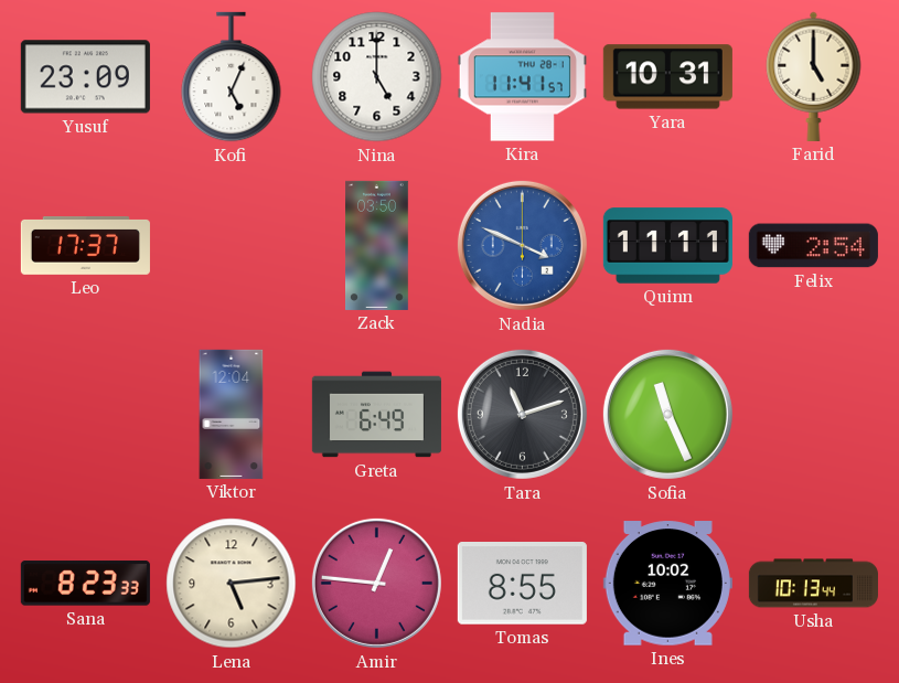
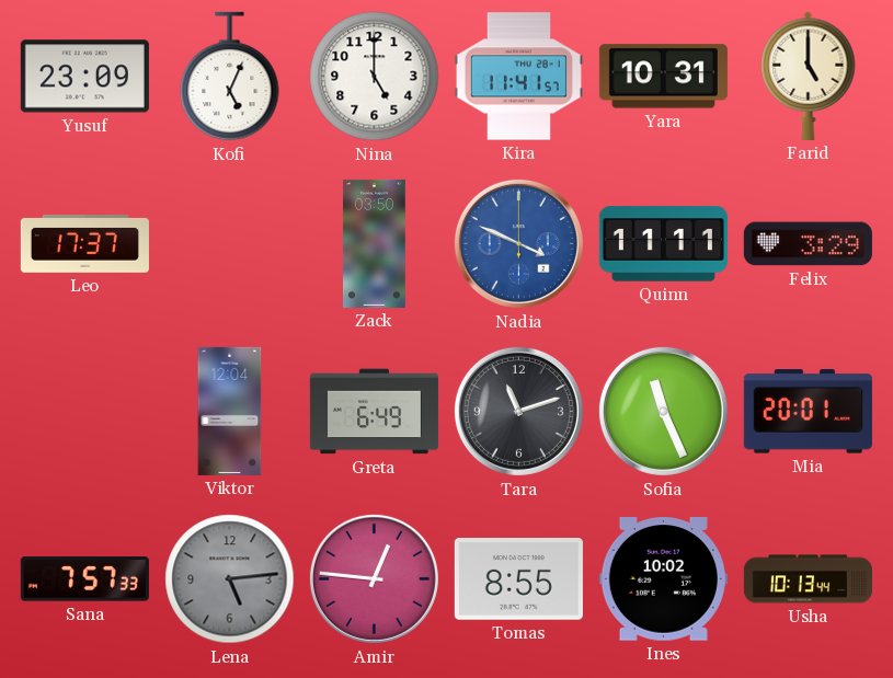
Felix: 2:54 -> 3:29
Mia: none -> 20:01
Sana: 8:23 -> 7:57
Lena dial: cream -> grey
